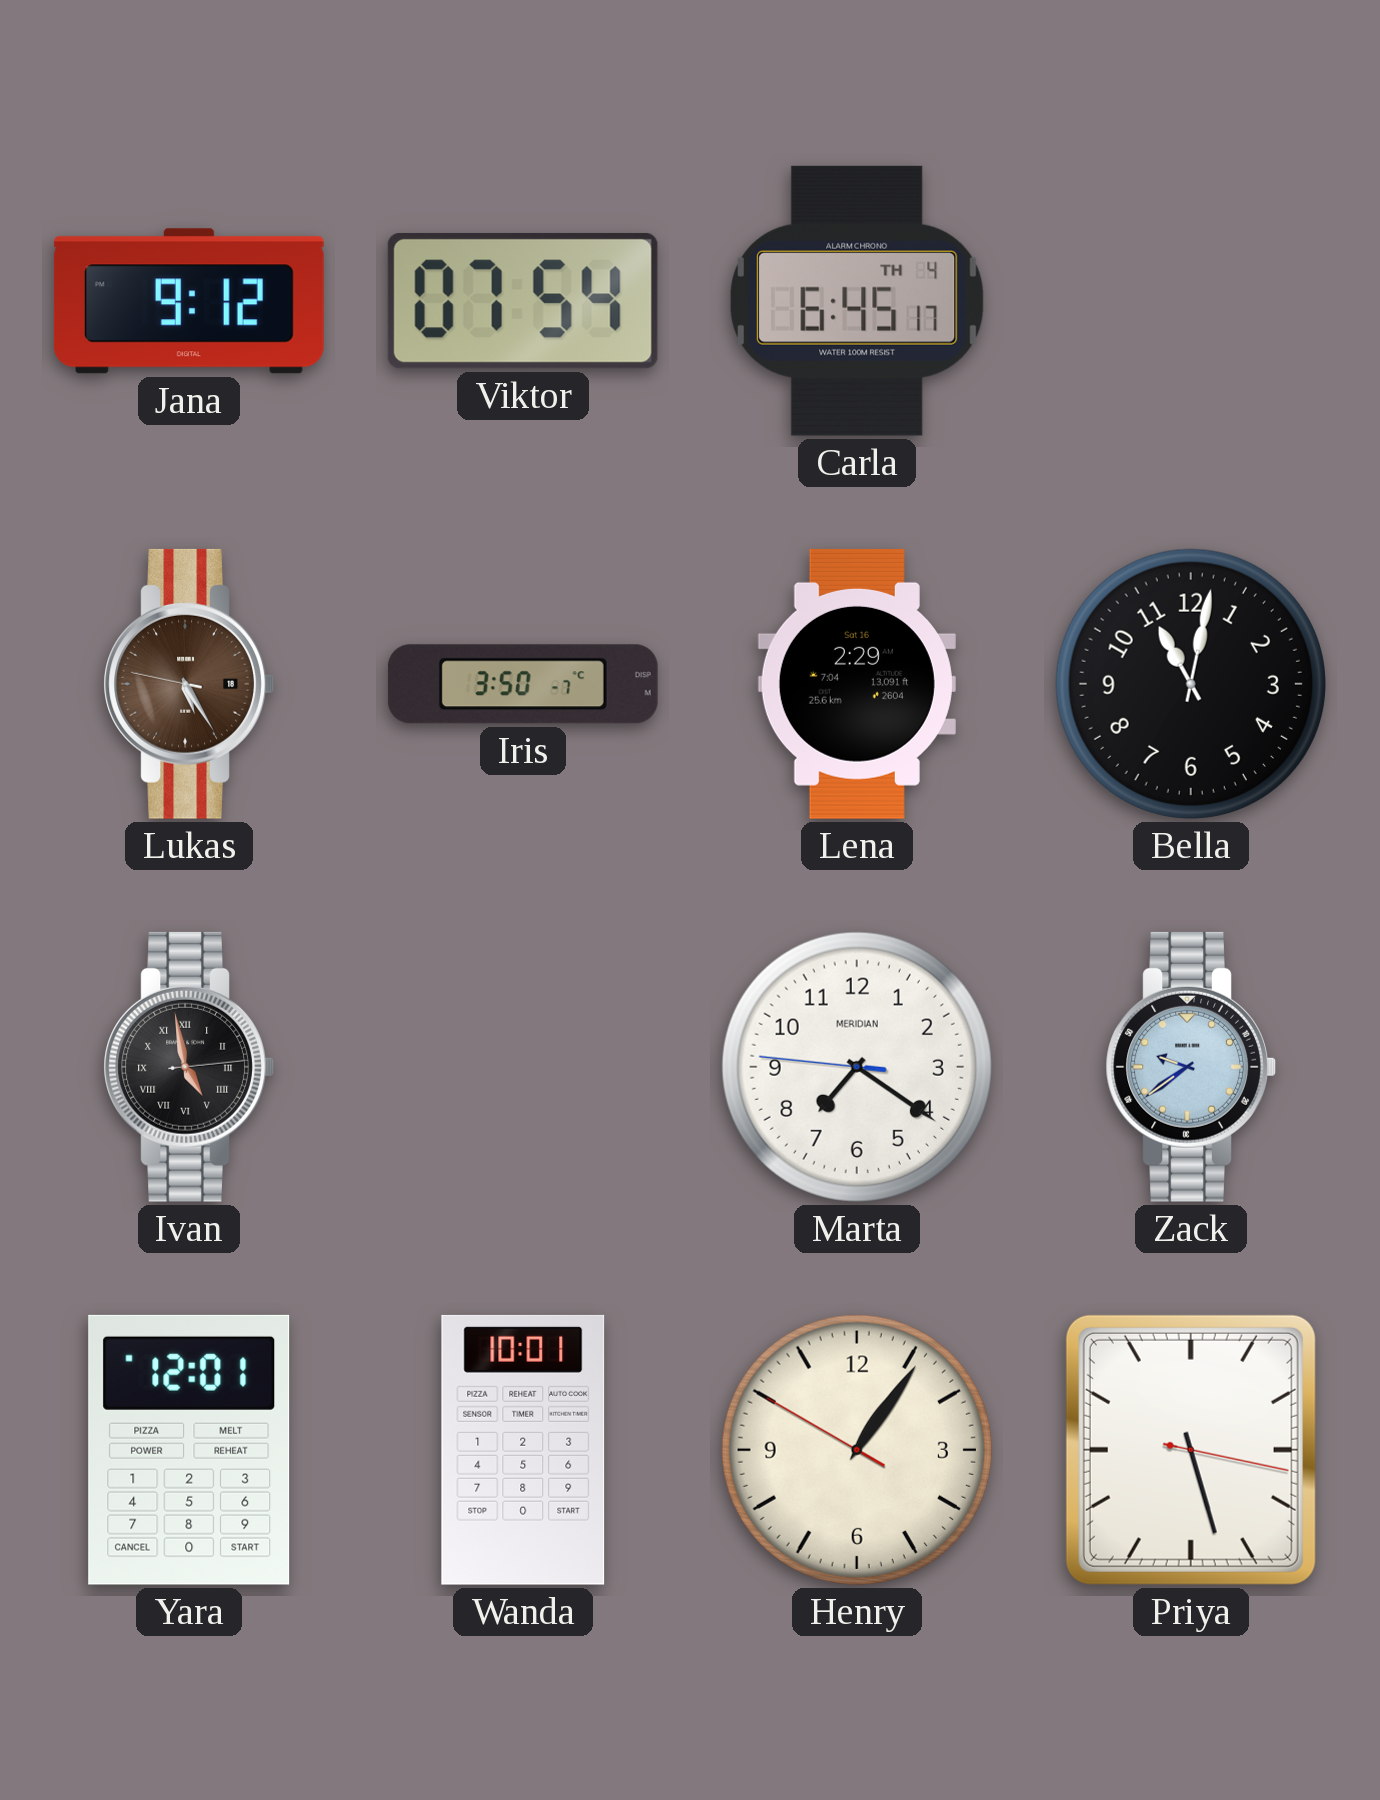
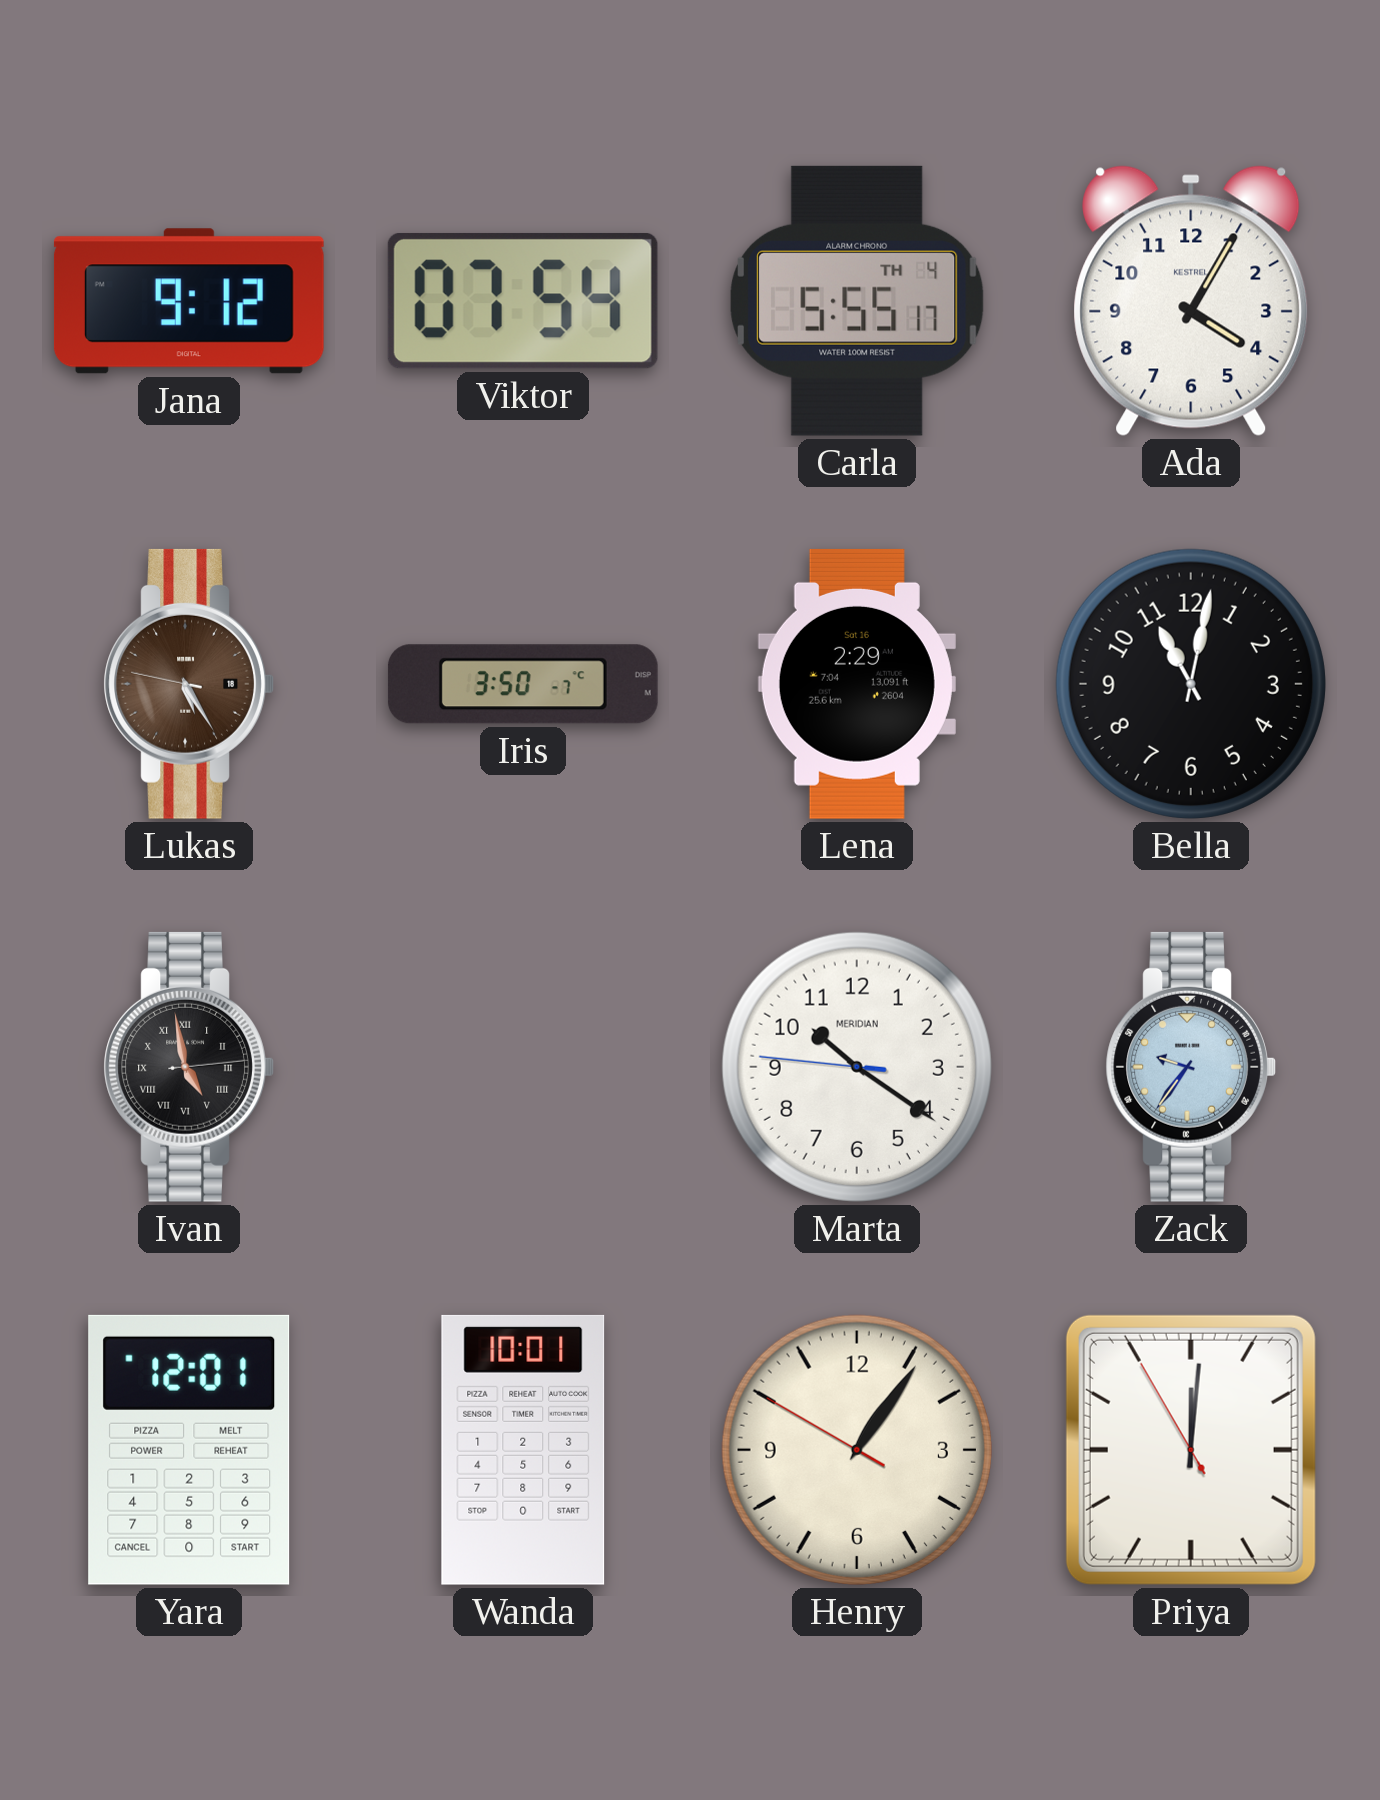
Carla: 6:45 -> 5:55
Ada: none -> 4:05
Marta: 7:20 -> 10:20
Zack: 9:39 -> 9:36
Priya: 5:27 -> 12:00
